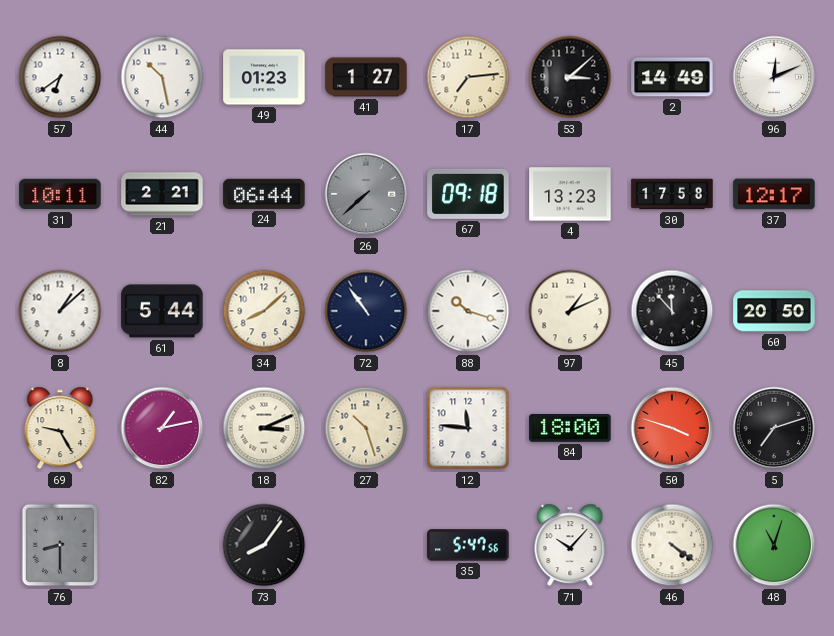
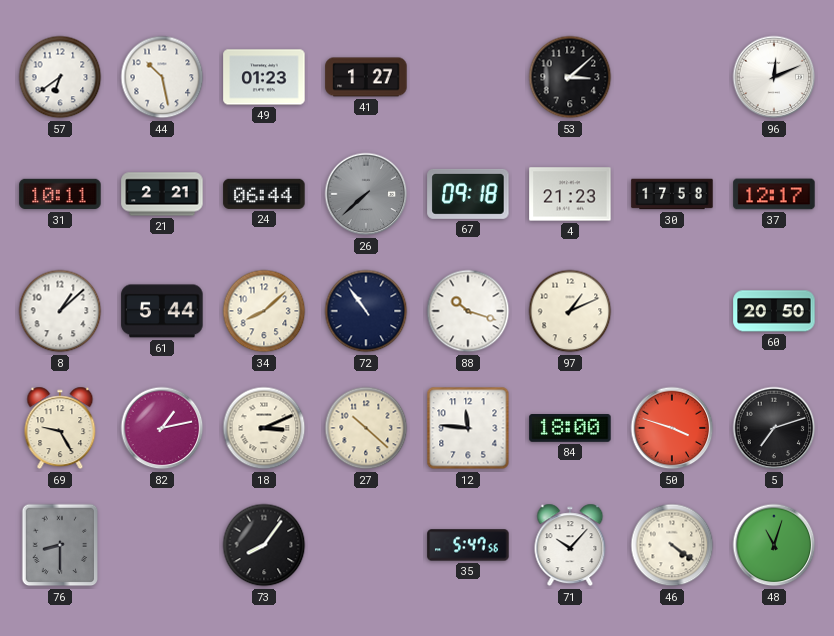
17: 7:14 -> none
2: 14:49 -> none
4: 13:23 -> 21:23
45: 11:53 -> none
27: 10:27 -> 10:22
